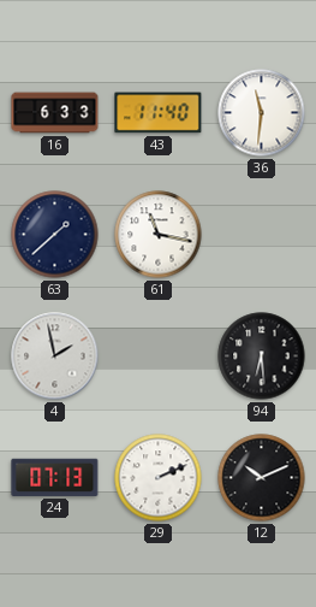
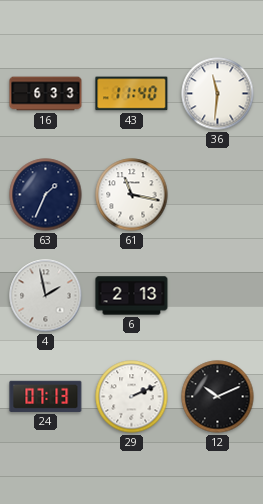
63: 1:38 -> 1:34
6: none -> 2:13
94: 6:29 -> none
